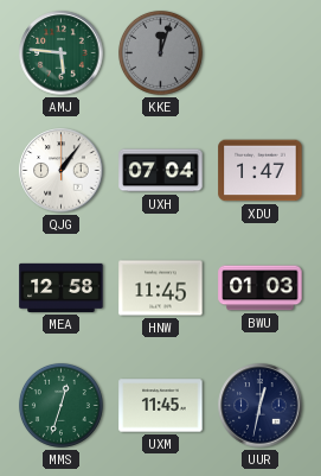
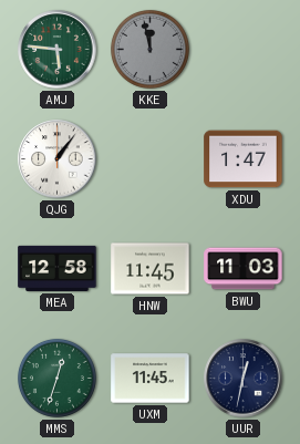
KKE: 12:03 -> 11:58
UXH: 07:04 -> none
BWU: 01:03 -> 11:03
